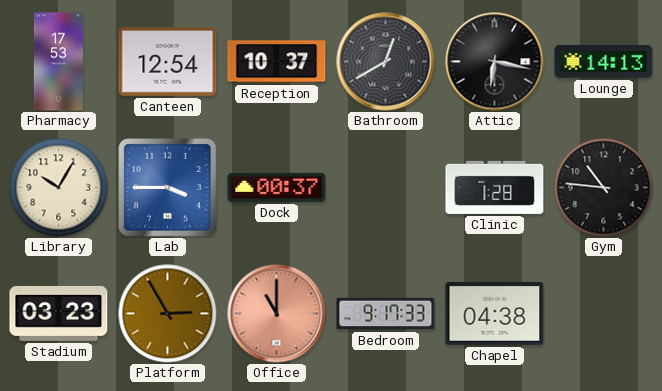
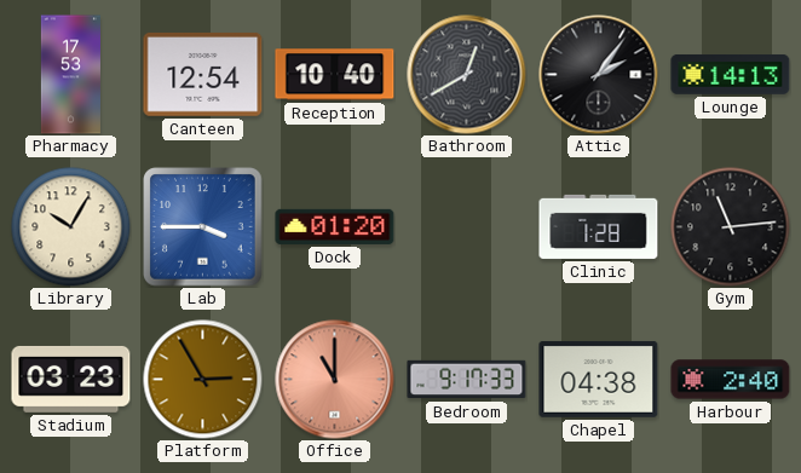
Reception: 10:37 -> 10:40
Attic: 6:17 -> 2:06
Dock: 00:37 -> 01:20
Gym: 10:46 -> 11:14
Harbour: none -> 2:40
